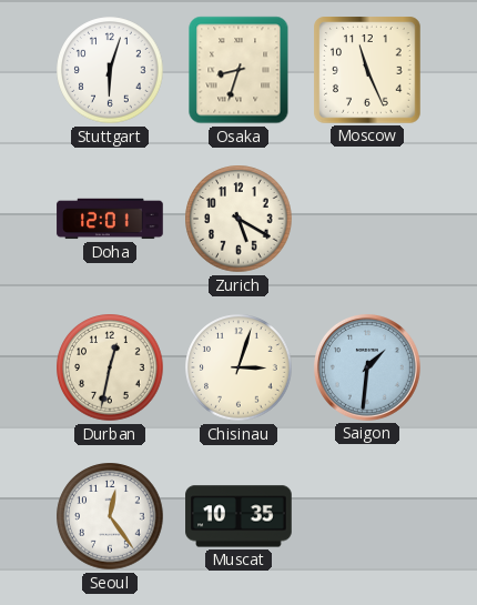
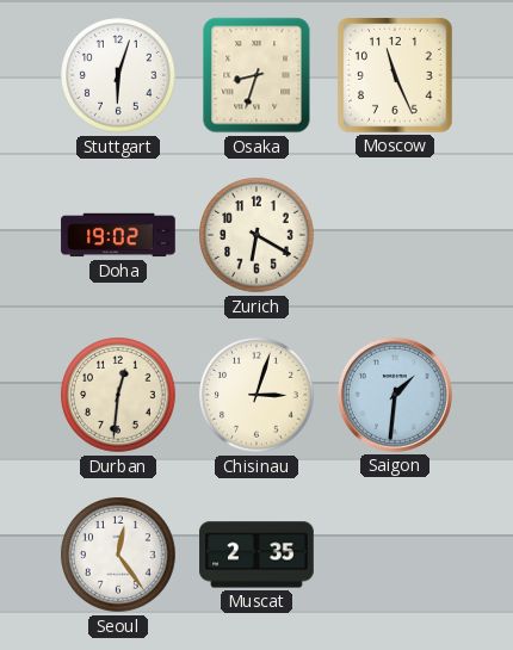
Doha: 12:01 -> 19:02
Zurich: 5:20 -> 6:20
Durban: 12:32 -> 12:31
Muscat: 10:35 -> 2:35
